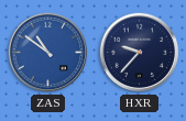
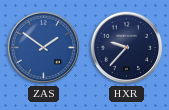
ZAS: 10:51 -> 1:51
